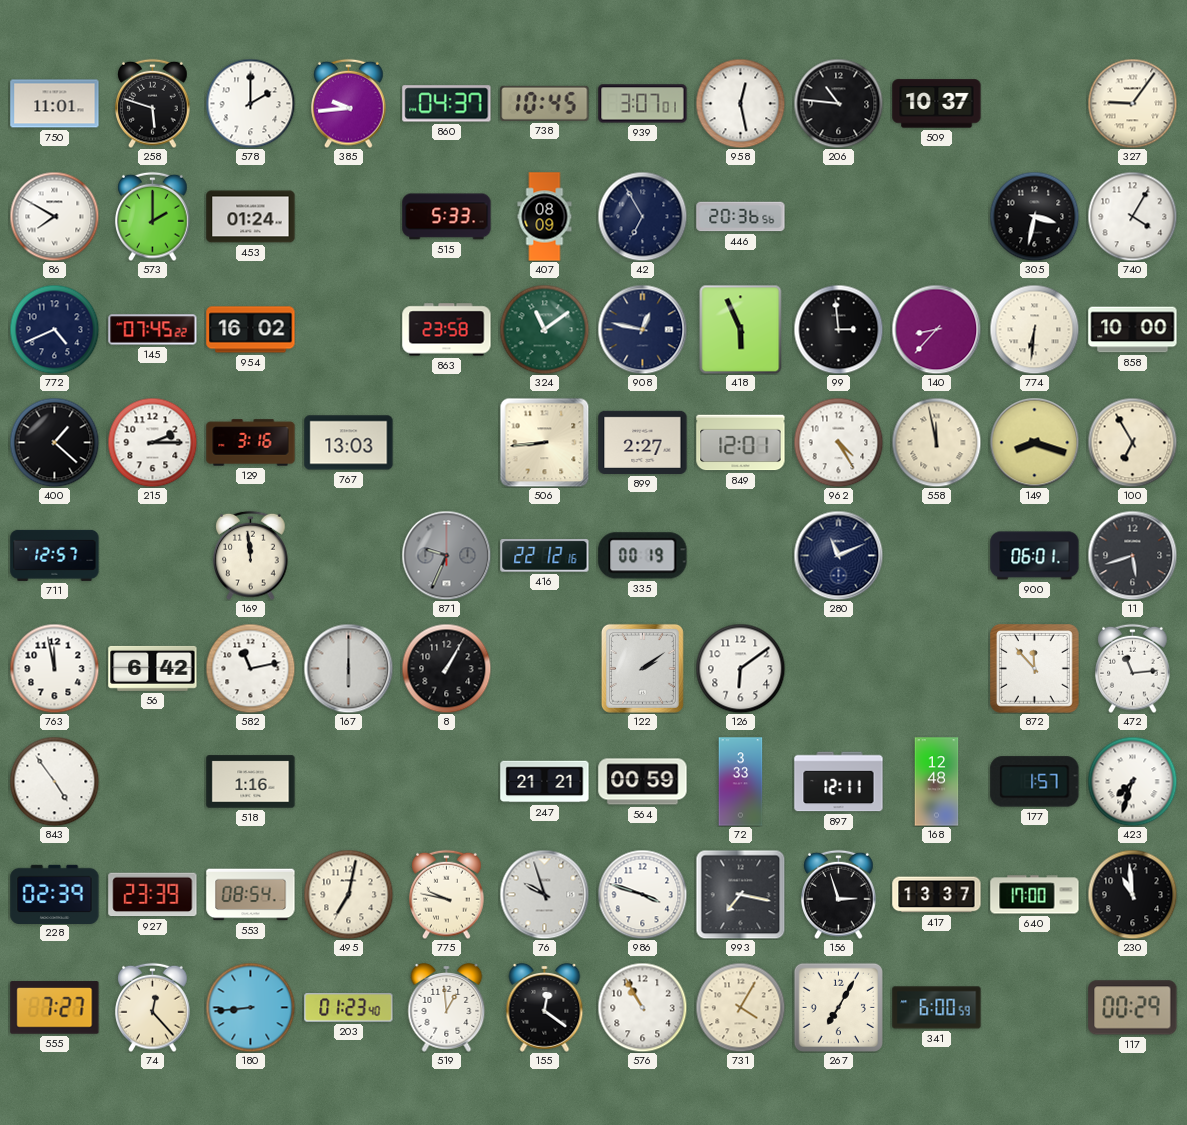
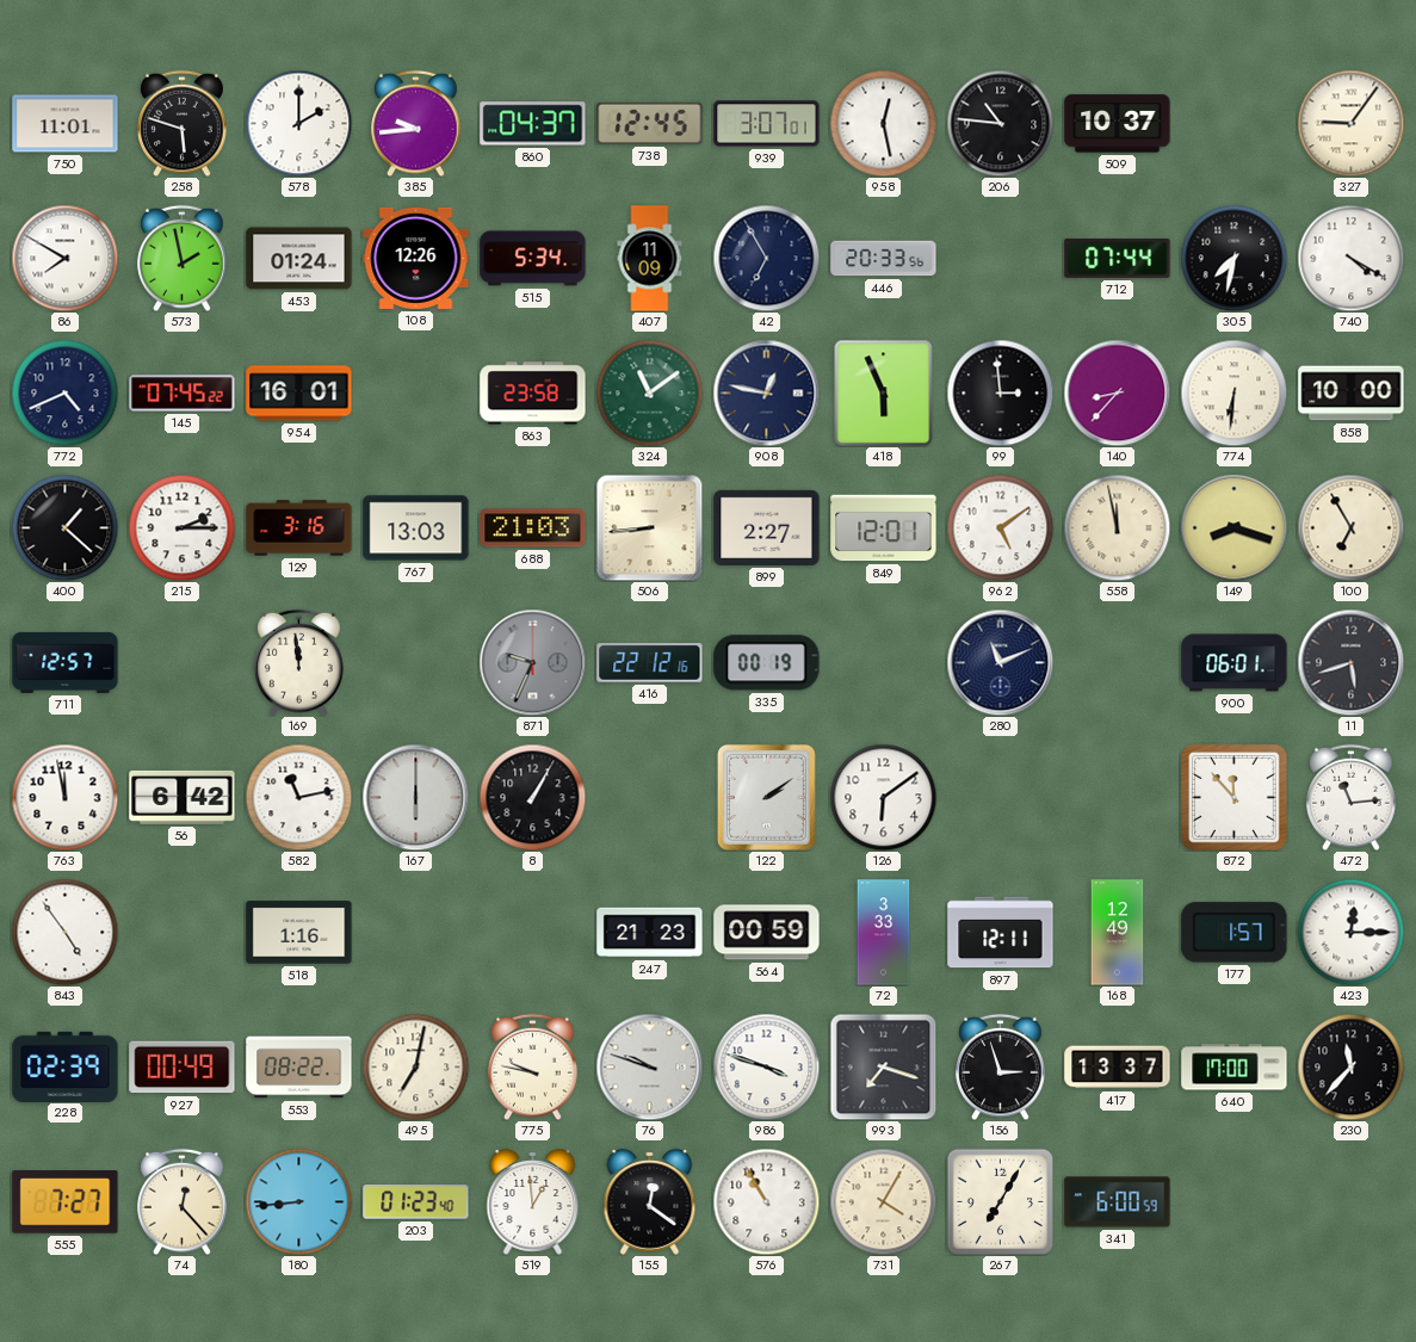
738: 10:45 -> 12:45
573: 2:00 -> 1:58
108: none -> 12:26
515: 5:33 -> 5:34
407: 08:09 -> 11:09
446: 20:36 -> 20:33
712: none -> 07:44
305: 3:32 -> 7:32
740: 4:05 -> 4:20
954: 16:02 -> 16:01
688: none -> 21:03
962: 4:25 -> 5:09
247: 21:21 -> 21:23
168: 12:48 -> 12:49
423: 7:33 -> 12:15
927: 23:39 -> 00:49
553: 08:54 -> 08:22
76: 9:57 -> 9:48
993: 7:17 -> 7:18
230: 10:59 -> 11:37
117: 00:29 -> none
